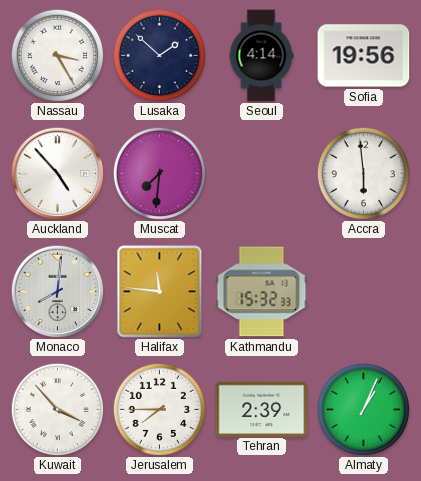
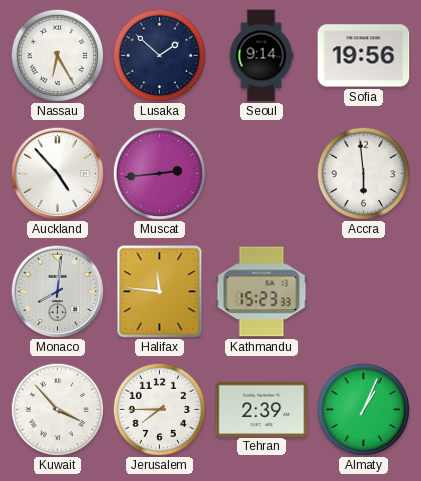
Nassau: 3:25 -> 6:25
Seoul: 4:14 -> 9:14
Muscat: 7:31 -> 2:44
Kathmandu: 15:32 -> 15:23
